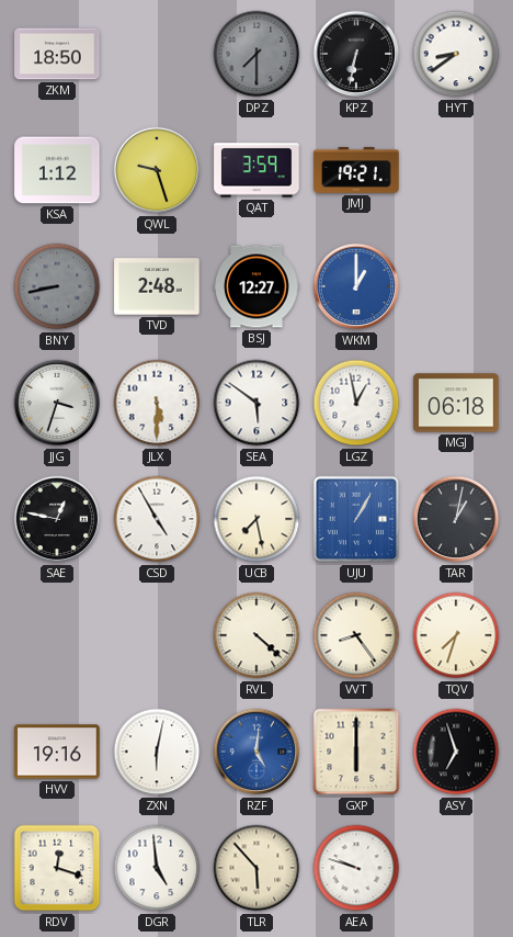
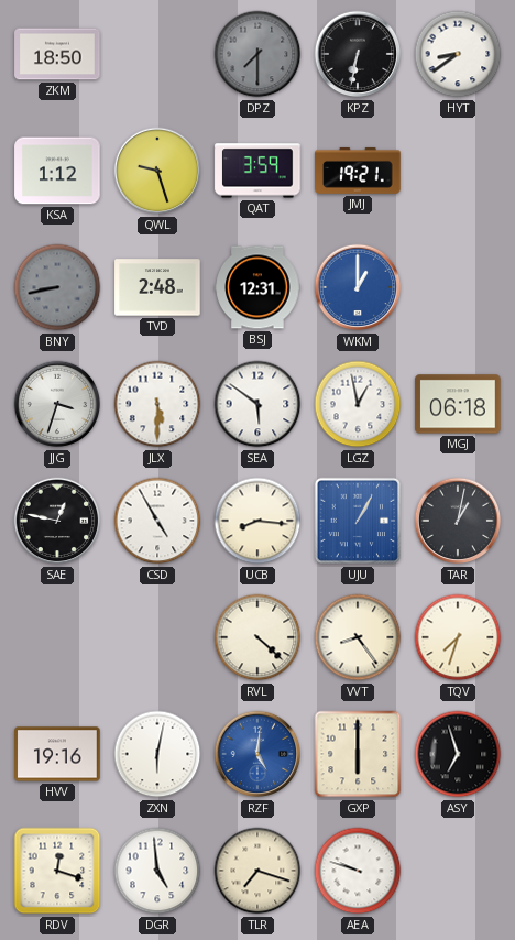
BSJ: 12:27 -> 12:31
UCB: 7:28 -> 8:16
TLR: 5:53 -> 7:18
